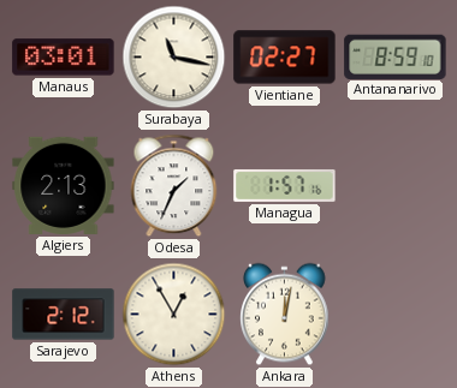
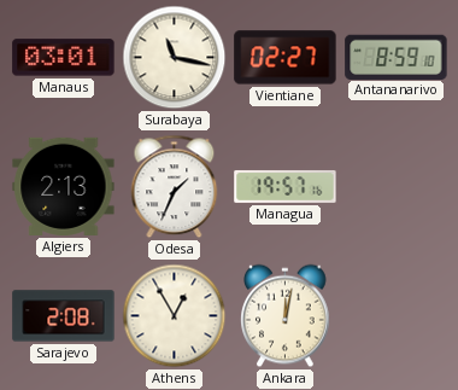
Managua: 1:57 -> 19:57
Sarajevo: 2:12 -> 2:08
